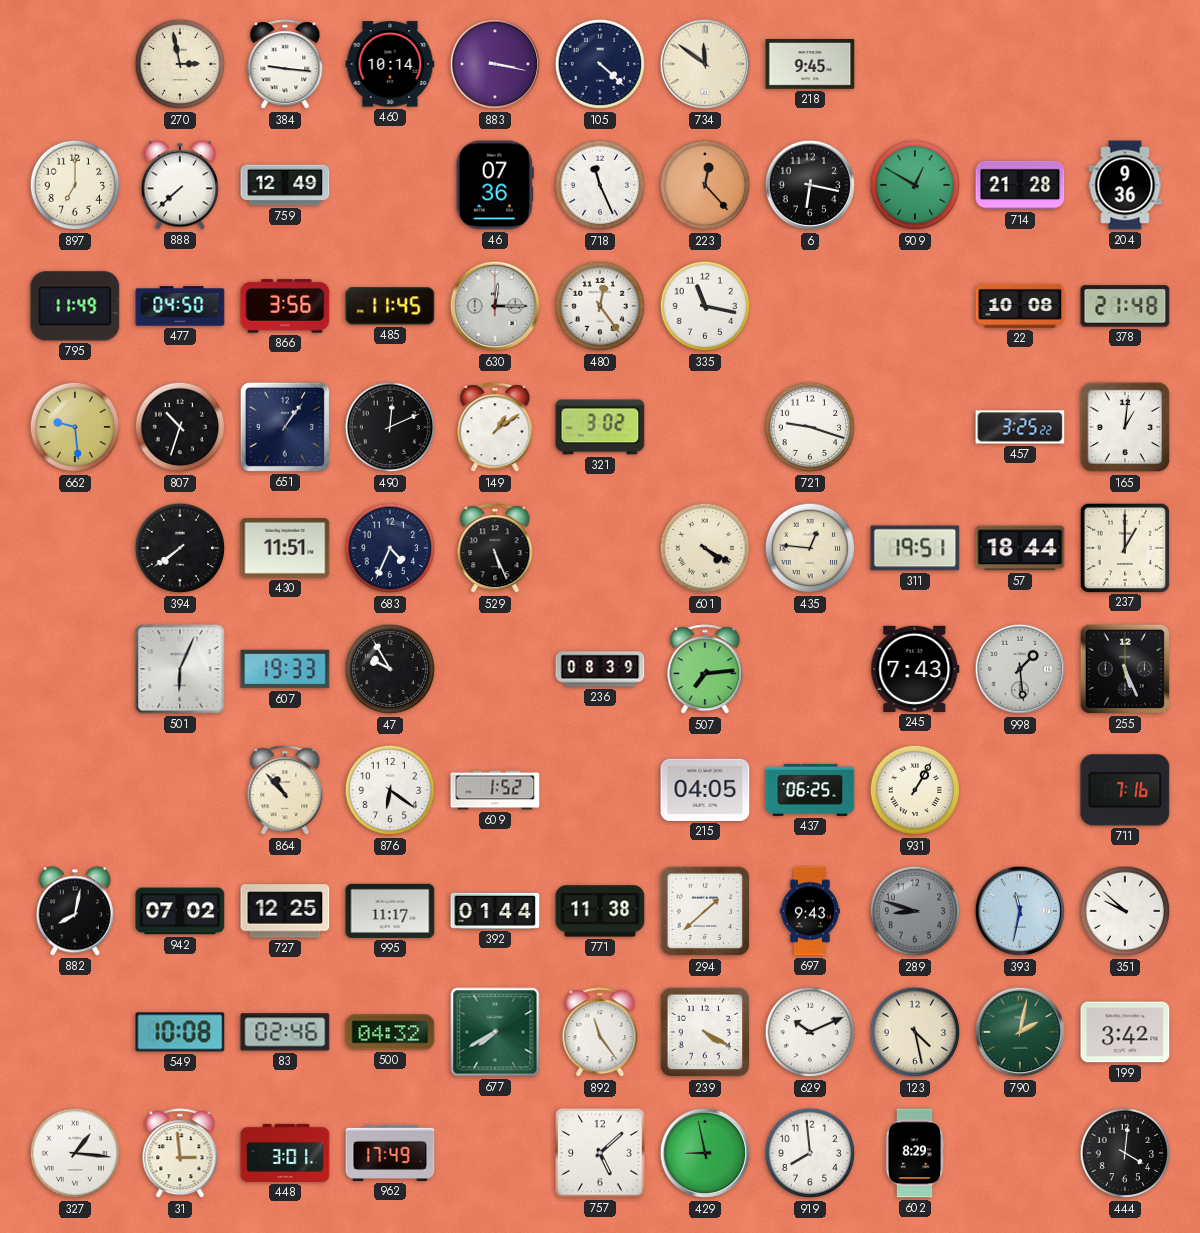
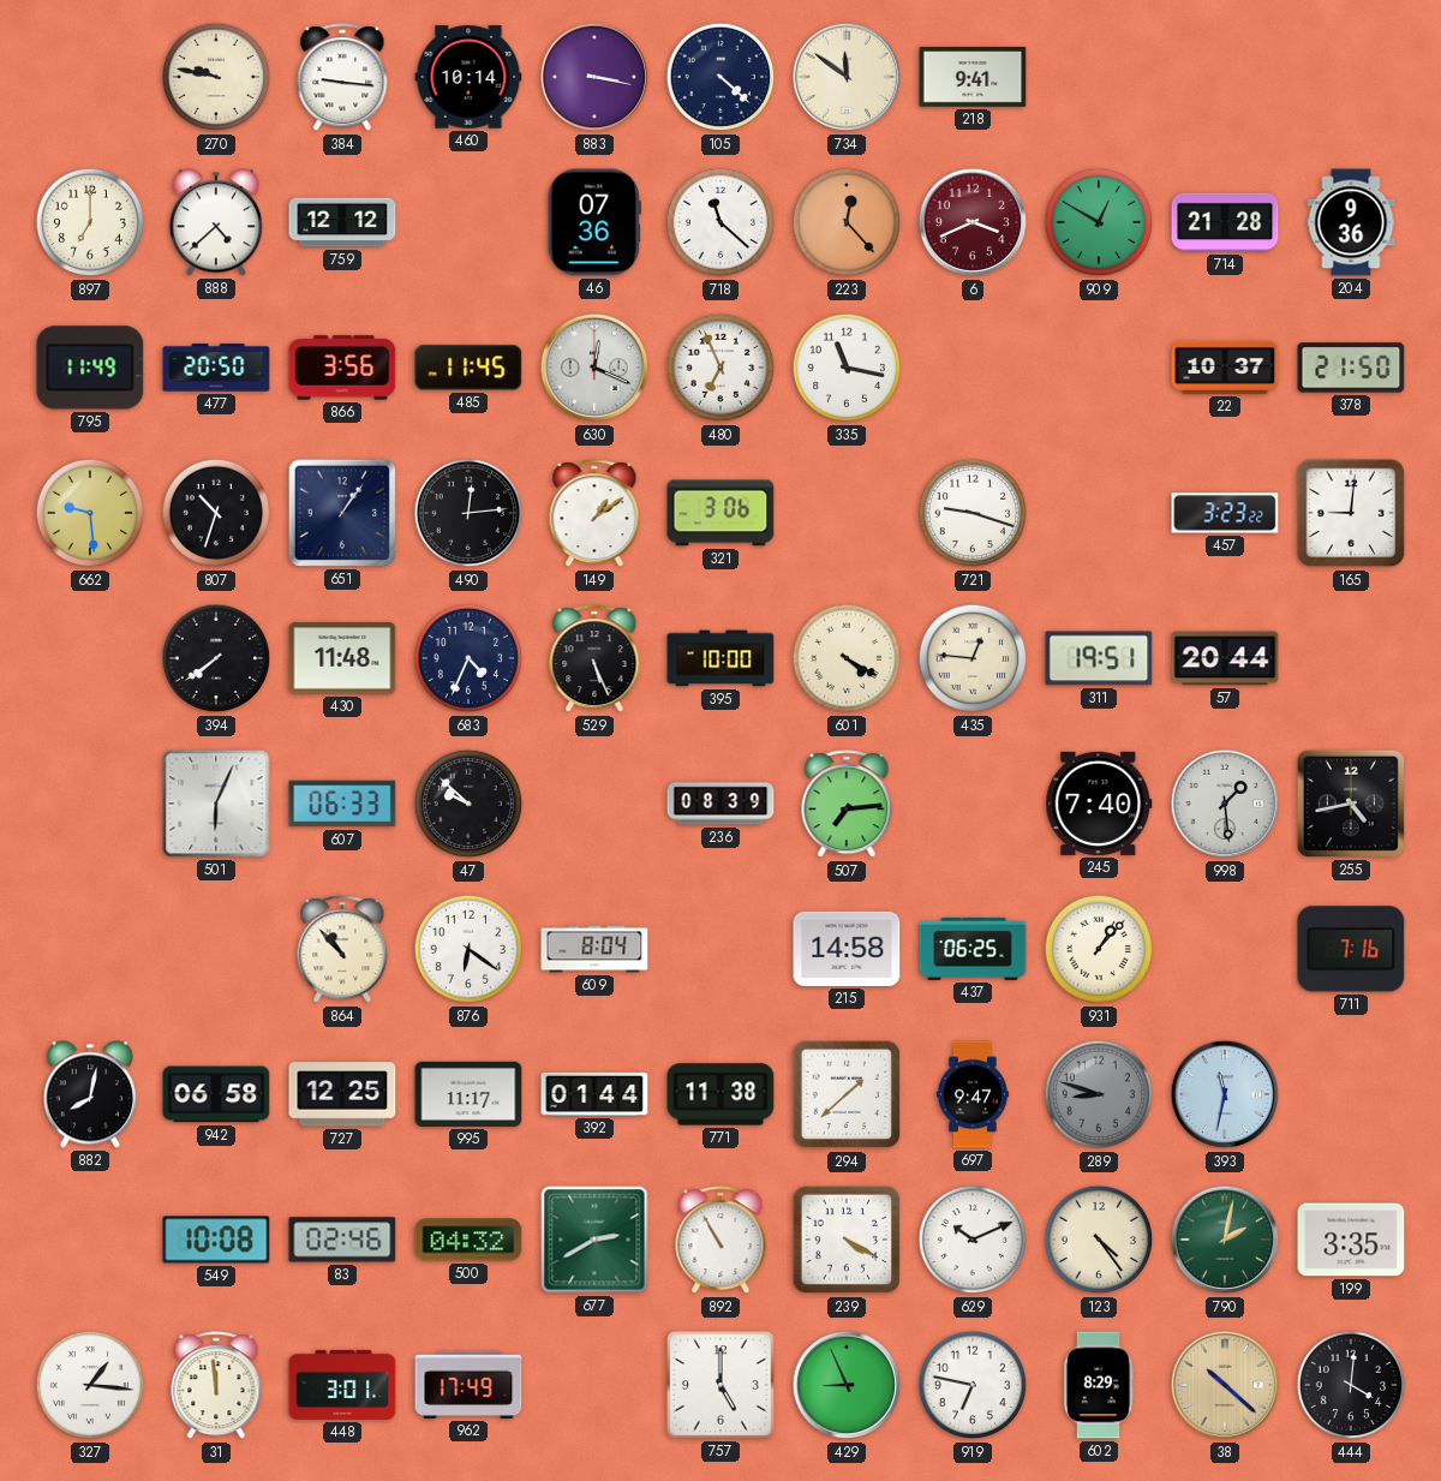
270: 2:58 -> 9:47
218: 9:45 -> 9:41
888: 7:38 -> 4:38
759: 12:49 -> 12:12
718: 11:26 -> 11:22
6: 6:17 -> 3:41
6 dial: black -> burgundy
477: 04:50 -> 20:50
630: 12:15 -> 12:19
480: 12:24 -> 6:56
22: 10:08 -> 10:37
378: 21:48 -> 21:50
490: 12:11 -> 12:14
321: 3:02 -> 3:06
457: 3:25 -> 3:23
165: 1:01 -> 9:01
430: 11:51 -> 11:48
395: none -> 10:00
57: 18:44 -> 20:44
237: 1:00 -> none
607: 19:33 -> 06:33
47: 9:55 -> 9:52
245: 7:43 -> 7:40
255: 5:26 -> 4:43
609: 1:52 -> 8:04
215: 04:05 -> 14:58
931: 1:05 -> 1:07
942: 07:02 -> 06:58
697: 9:43 -> 9:47
351: 9:52 -> none
677: 7:40 -> 2:40
892: 11:24 -> 10:55
123: 4:28 -> 4:24
199: 3:42 -> 3:35
31: 2:59 -> 11:59
757: 5:08 -> 5:00
429: 8:58 -> 8:56
919: 7:59 -> 6:47
38: none -> 10:22
